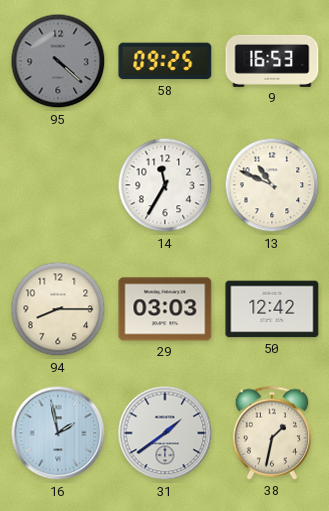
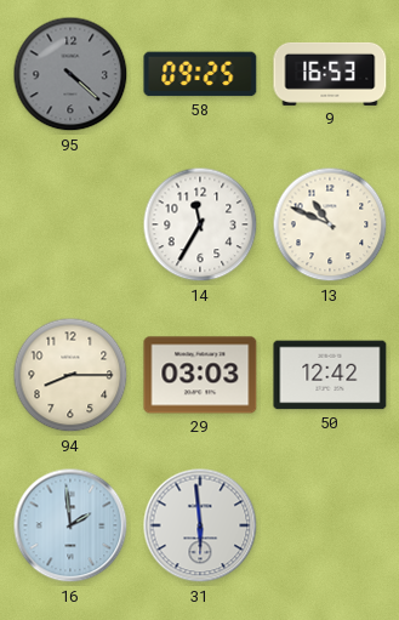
16: 1:58 -> 1:59
31: 1:39 -> 5:59
38: 1:32 -> none
